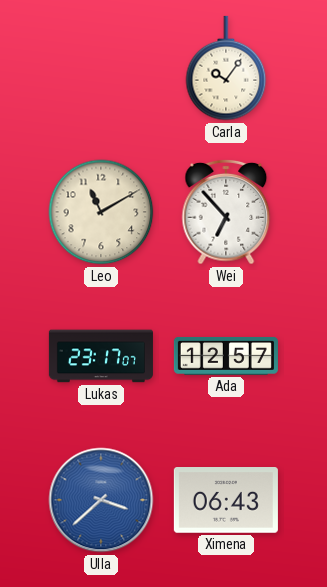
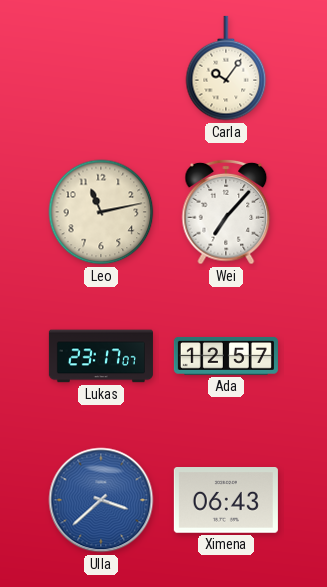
Leo: 11:10 -> 11:13
Wei: 6:53 -> 7:07
